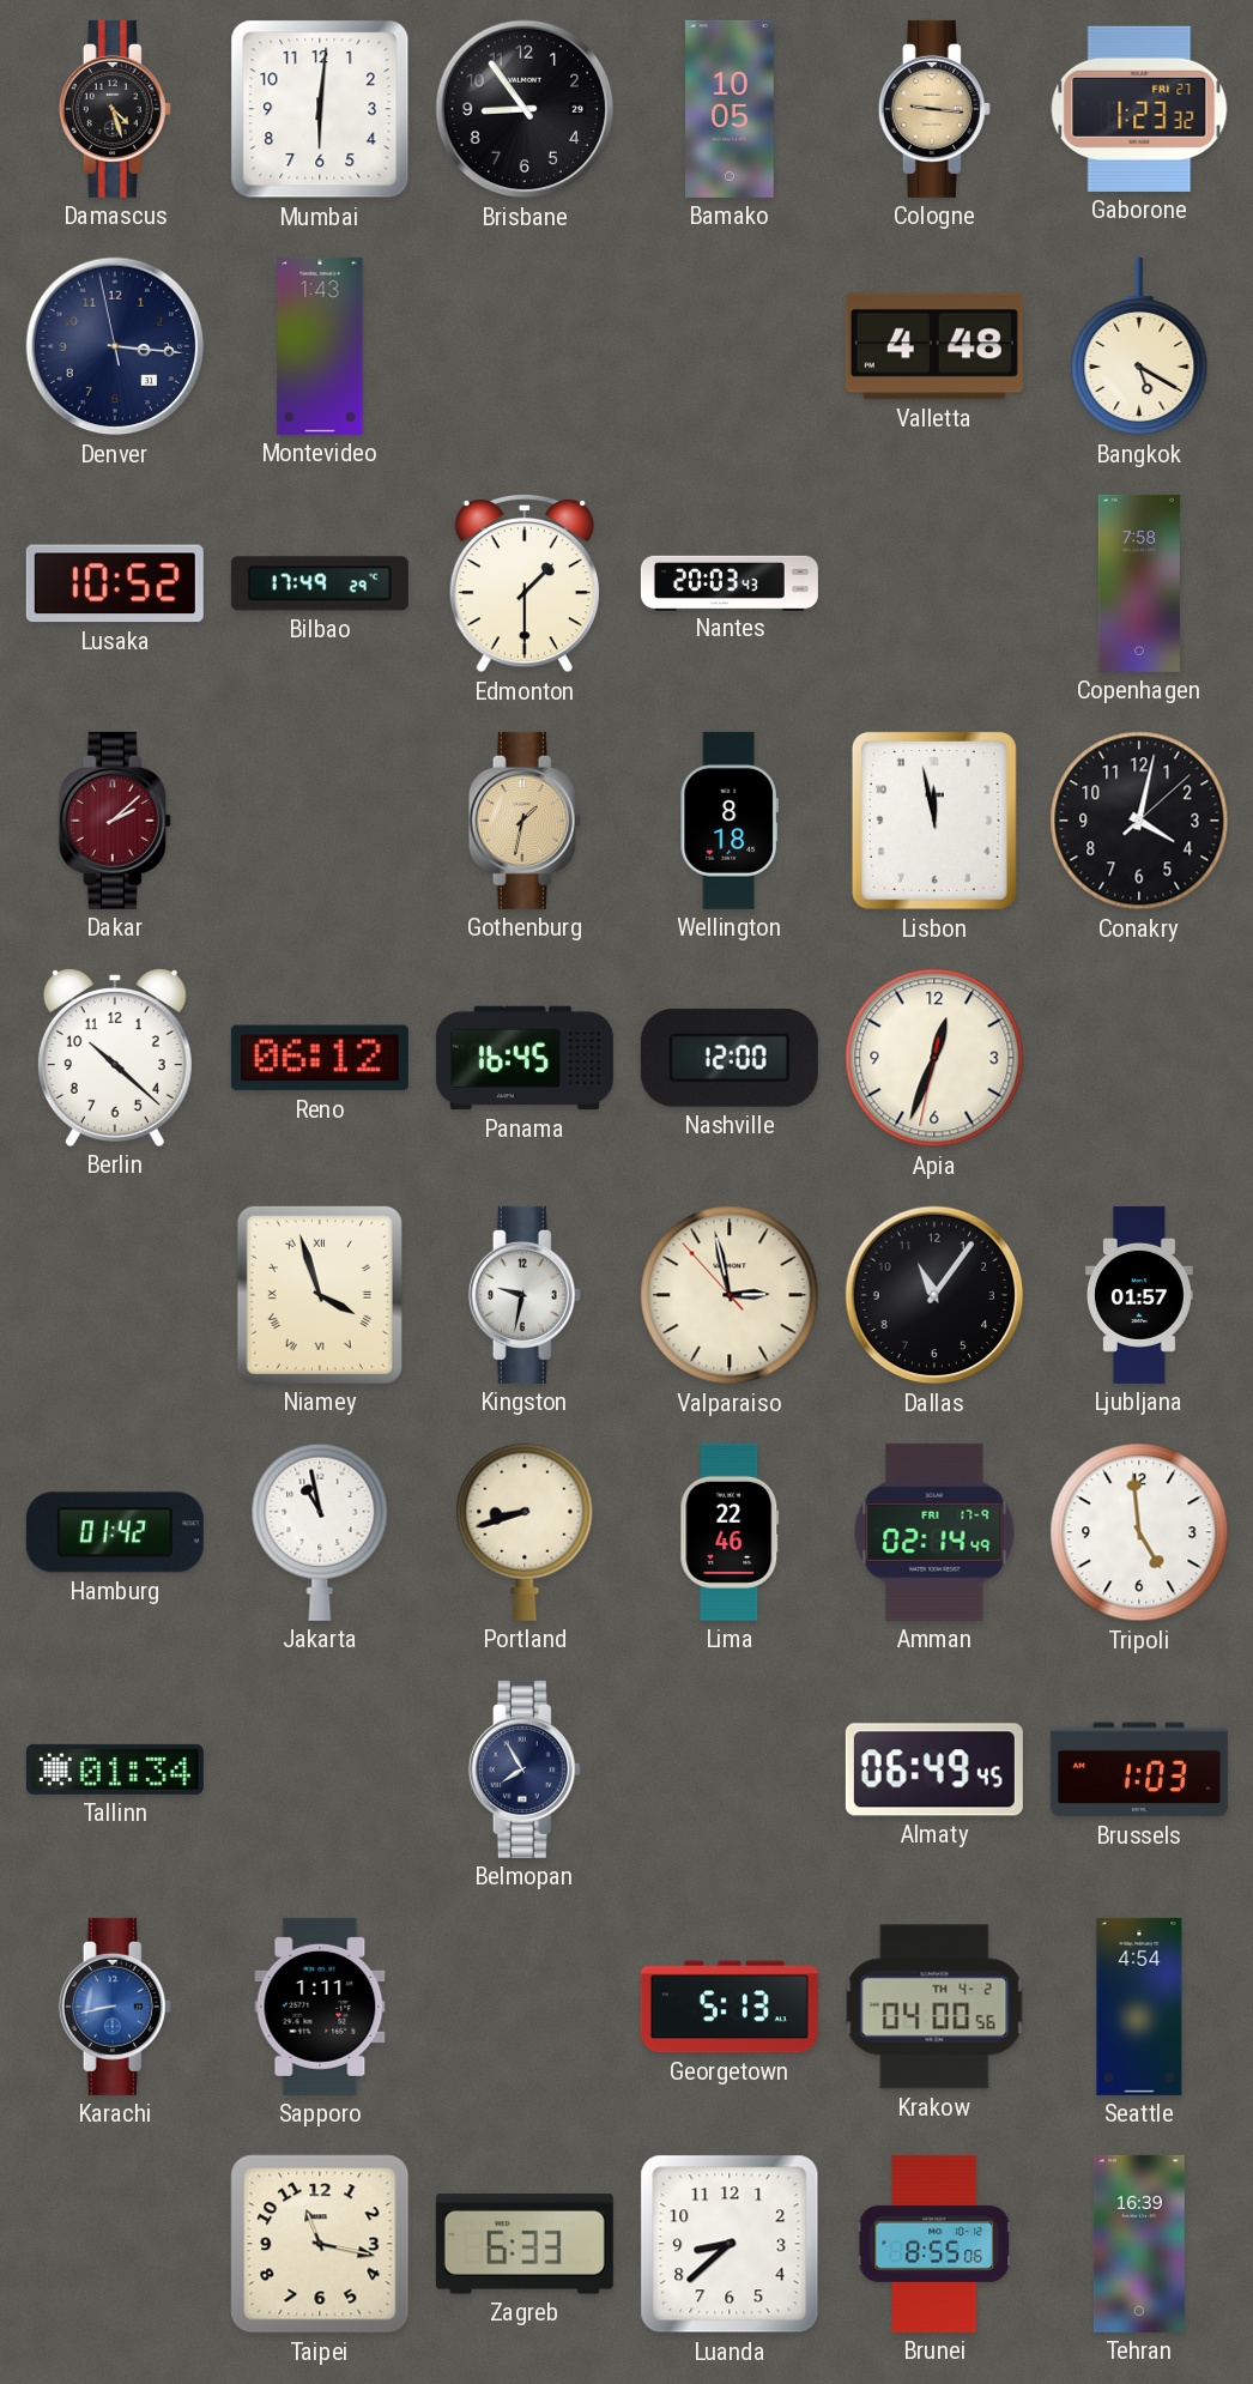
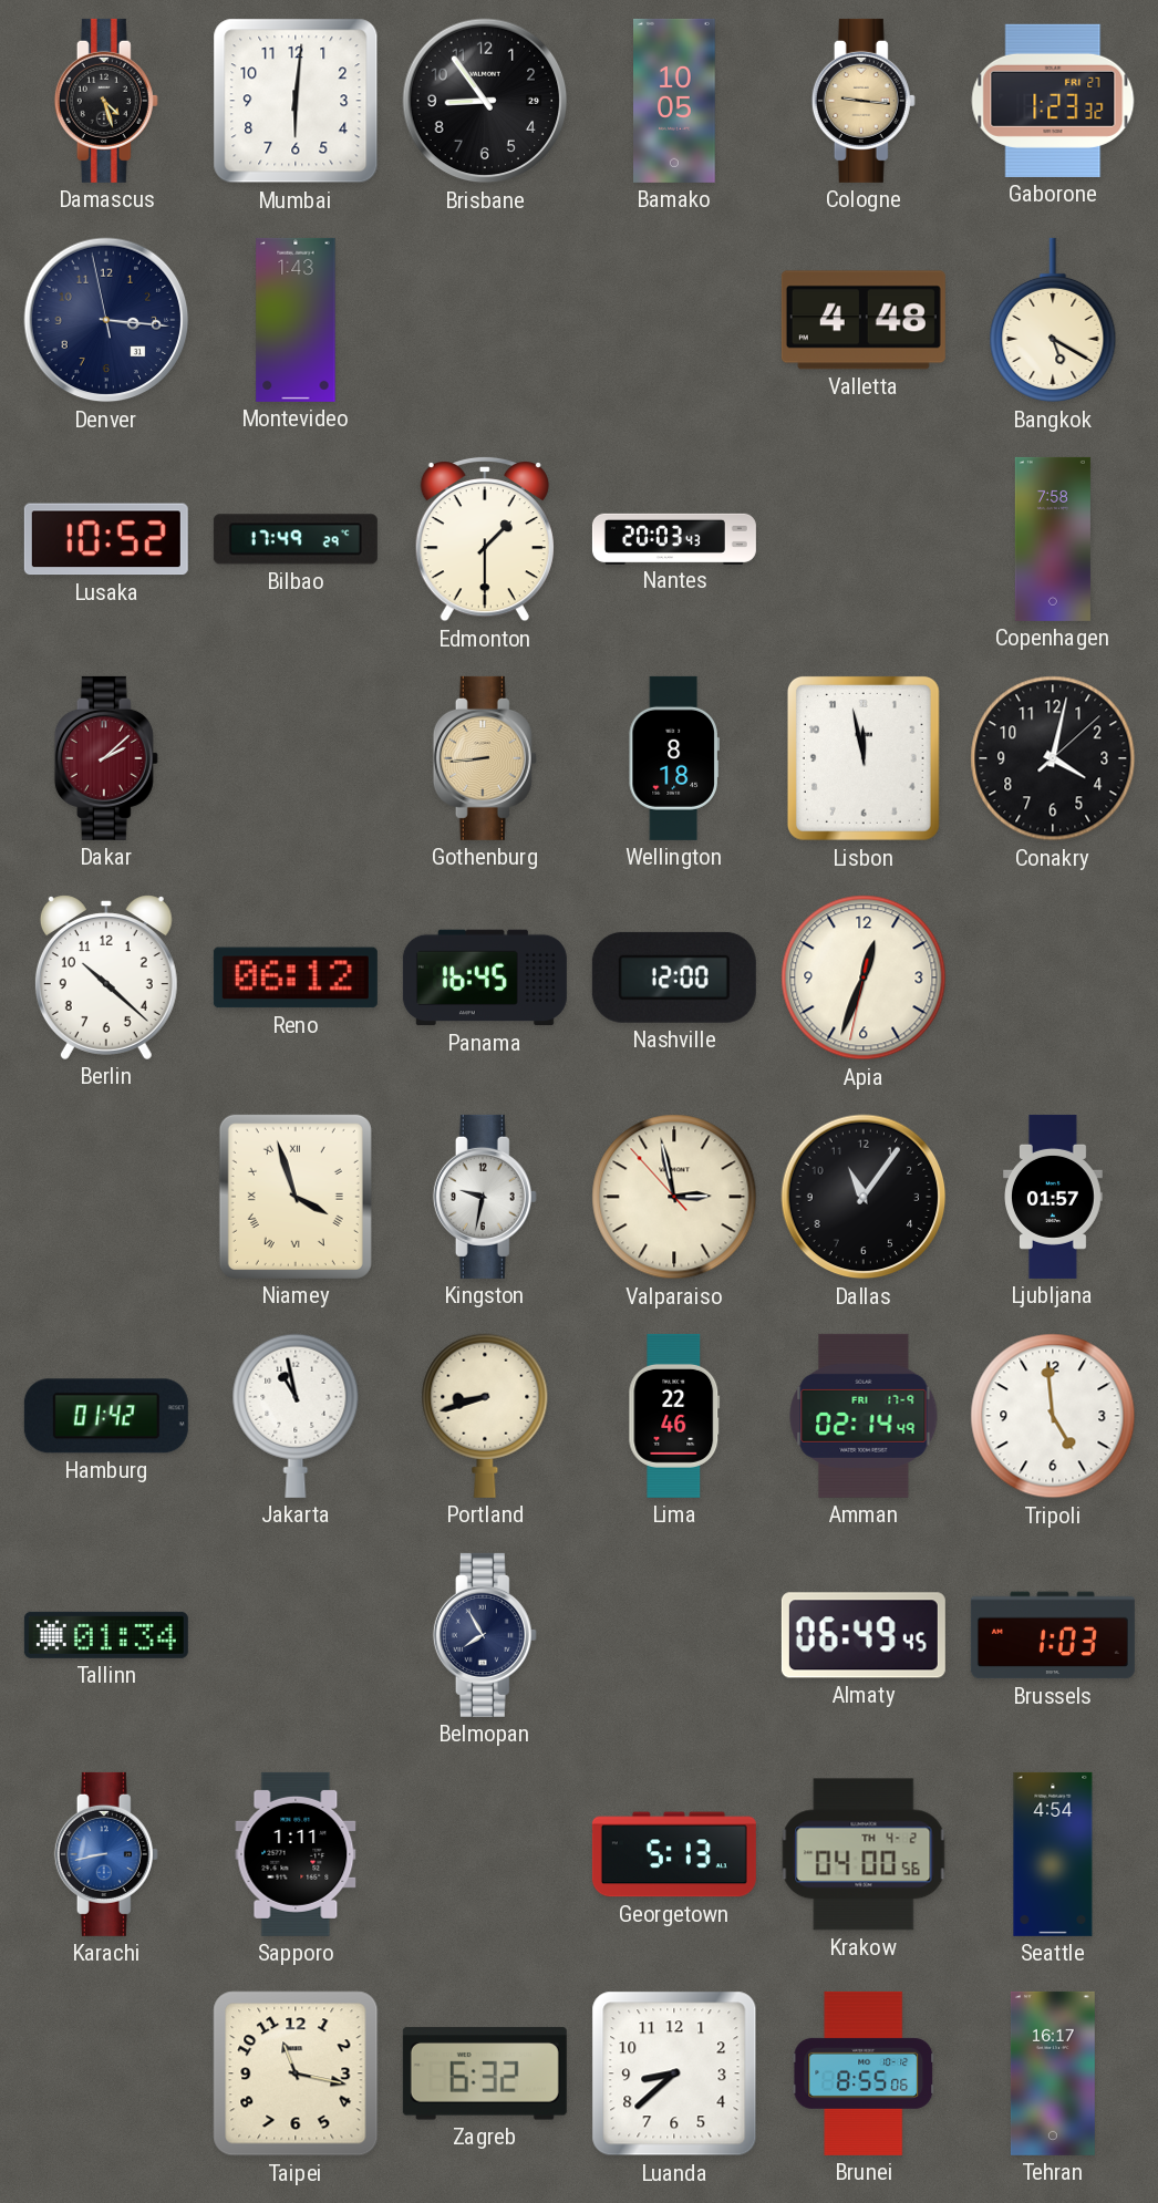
Gothenburg: 1:32 -> 8:44
Zagreb: 6:33 -> 6:32
Tehran: 16:39 -> 16:17
